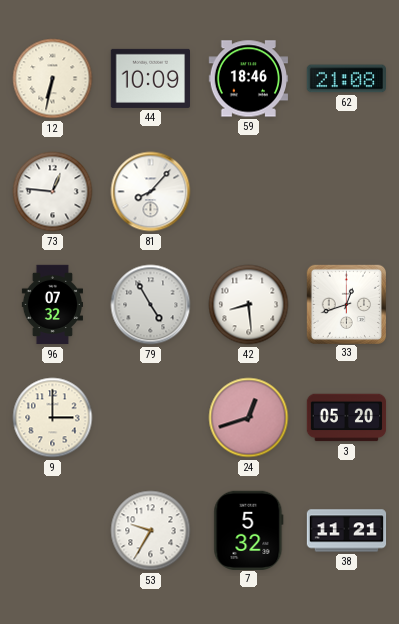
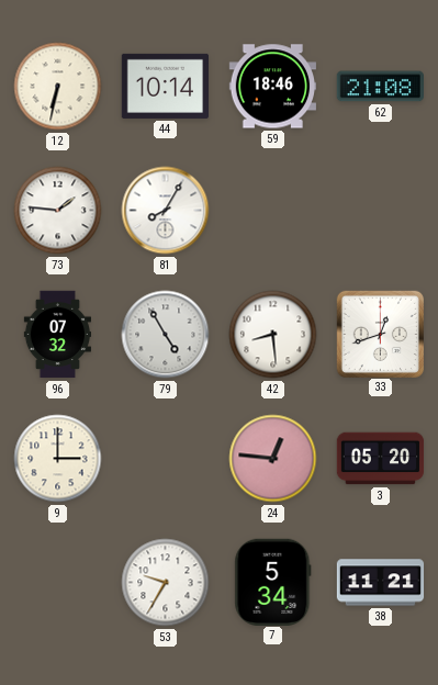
44: 10:09 -> 10:14
73: 12:46 -> 1:46
81: 8:07 -> 8:05
24: 12:42 -> 12:46
7: 5:32 -> 5:34
